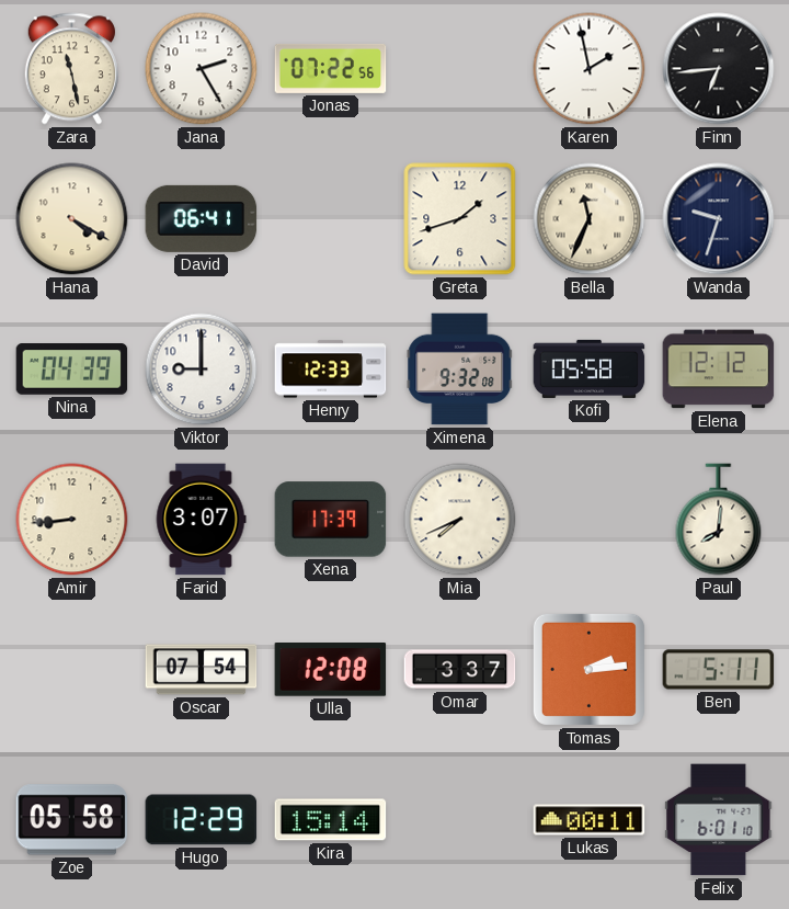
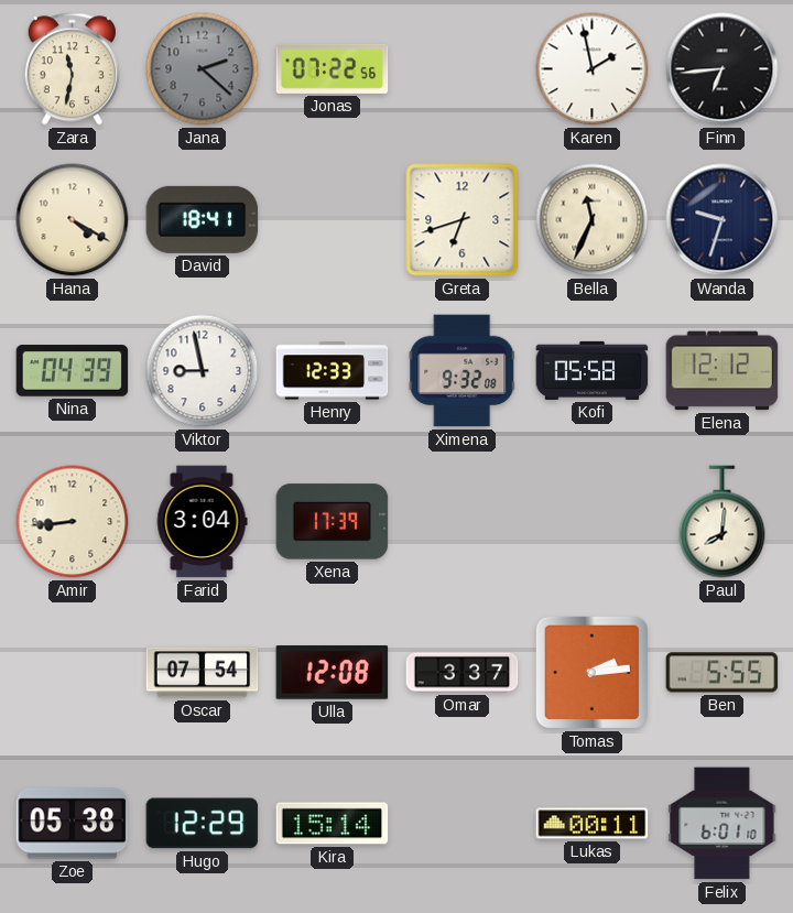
Zara: 11:28 -> 11:32
Jana: 2:25 -> 2:22
Jana dial: white -> grey
David: 06:41 -> 18:41
Greta: 1:42 -> 6:42
Viktor: 9:00 -> 8:58
Farid: 3:07 -> 3:04
Mia: 7:41 -> none
Ben: 5:11 -> 5:55
Zoe: 05:58 -> 05:38
